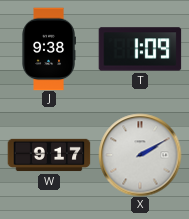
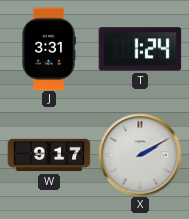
J: 9:38 -> 3:31
T: 1:09 -> 1:24
